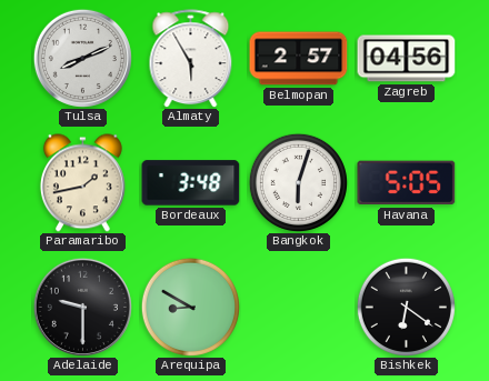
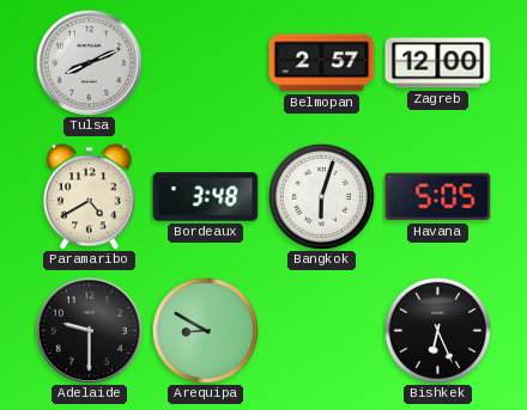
Almaty: 5:55 -> none
Zagreb: 04:56 -> 12:00
Paramaribo: 1:43 -> 4:40
Bishkek: 6:21 -> 6:26
